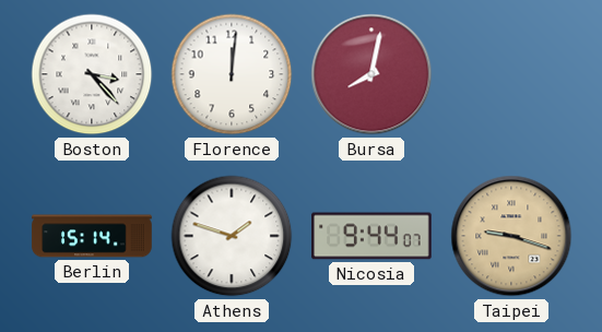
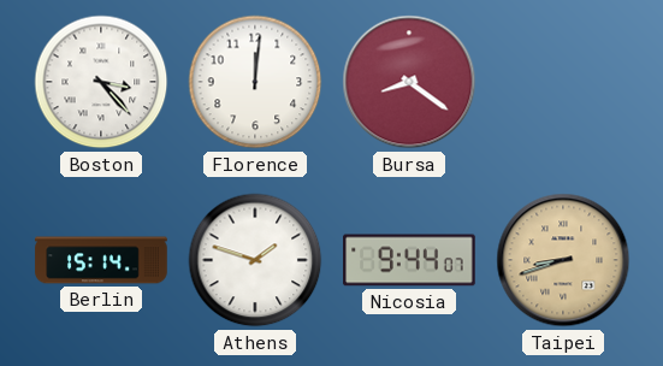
Bursa: 8:02 -> 8:21
Taipei: 9:18 -> 8:42
